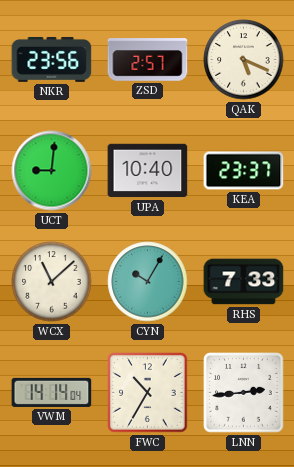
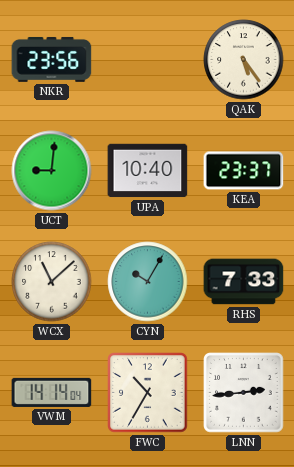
ZSD: 2:57 -> none
QAK: 5:19 -> 5:24
